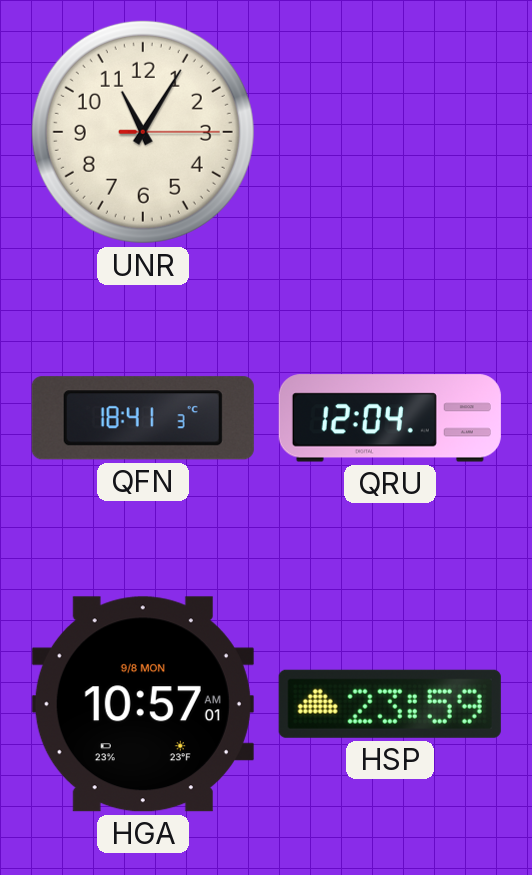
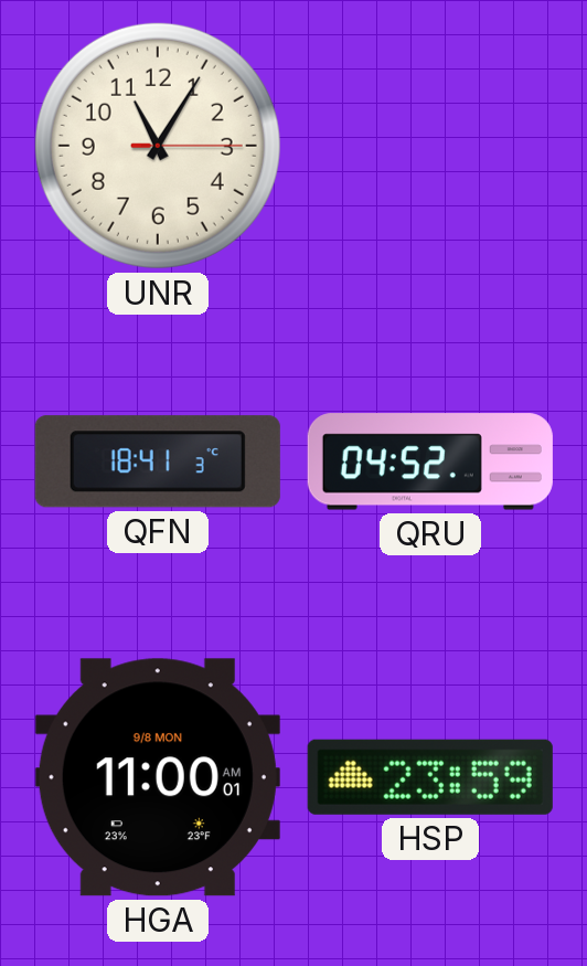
QRU: 12:04 -> 04:52
HGA: 10:57 -> 11:00
